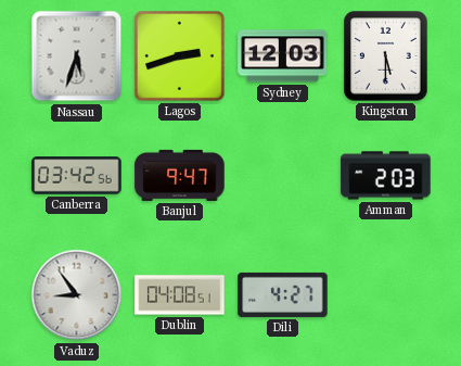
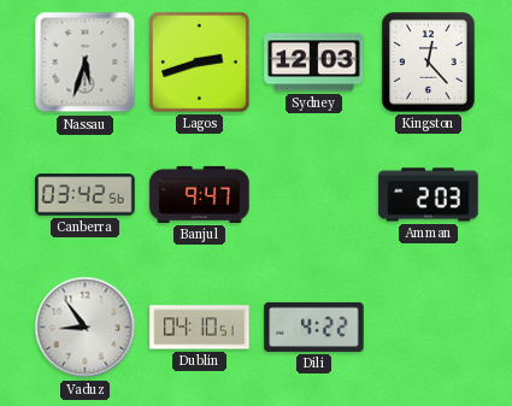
Kingston: 5:30 -> 12:23
Dublin: 04:08 -> 04:10
Dili: 4:27 -> 4:22
